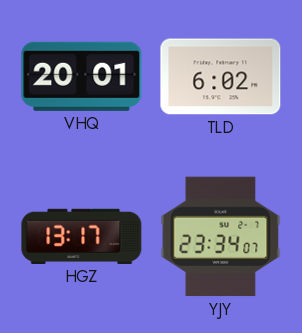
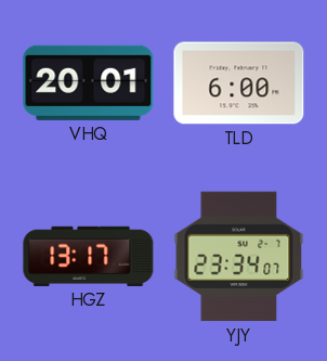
TLD: 6:02 -> 6:00
